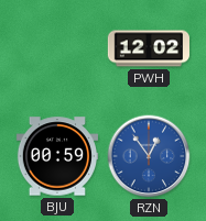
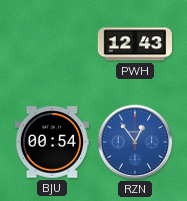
PWH: 12:02 -> 12:43
BJU: 00:59 -> 00:54
